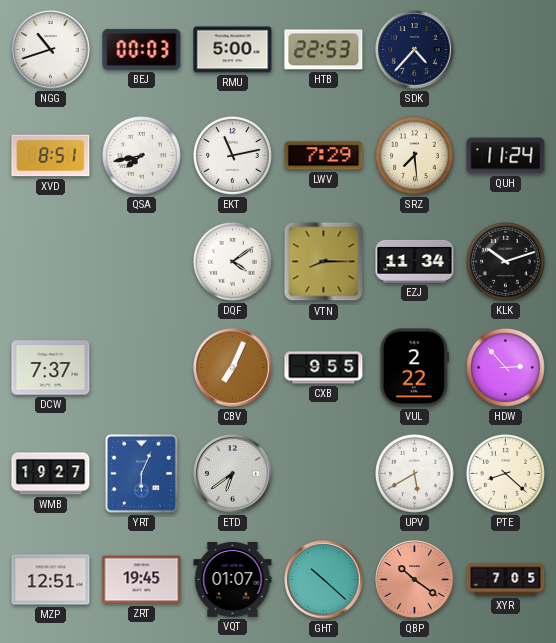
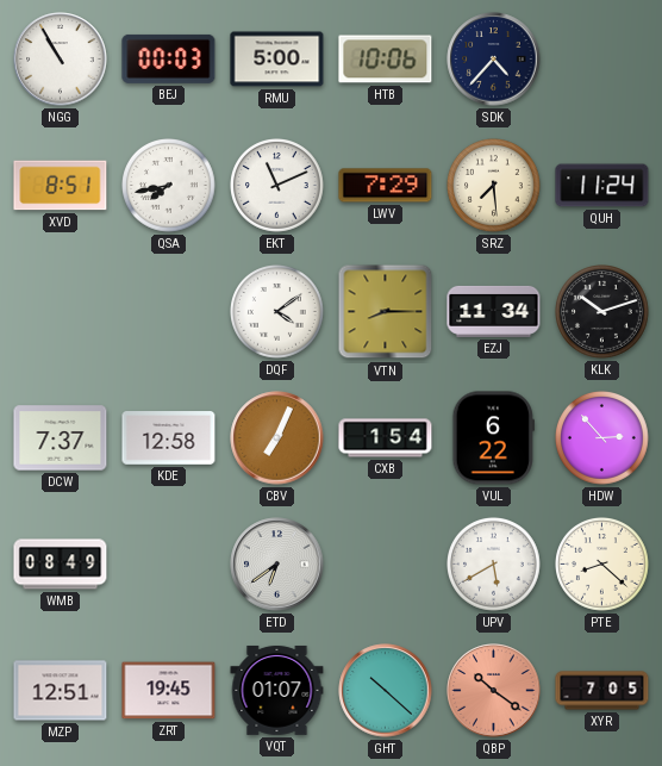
NGG: 10:42 -> 10:55
HTB: 22:53 -> 10:06
EKT: 11:13 -> 11:11
KDE: none -> 12:58
CXB: 9:55 -> 1:54
VUL: 2:22 -> 6:22
WMB: 19:27 -> 08:49
YRT: 6:04 -> none
